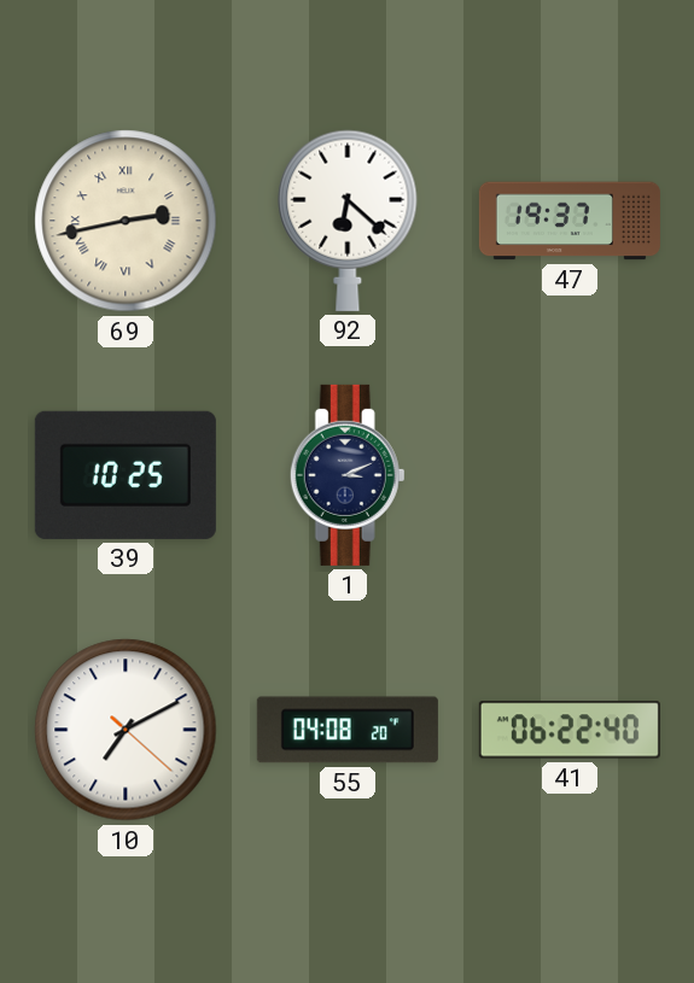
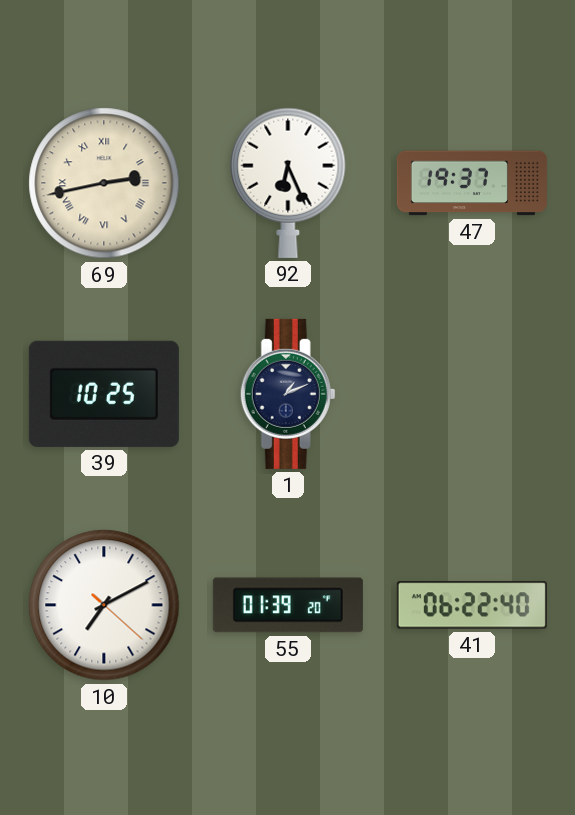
92: 6:22 -> 6:26
1: 3:11 -> 1:11
55: 04:08 -> 01:39
